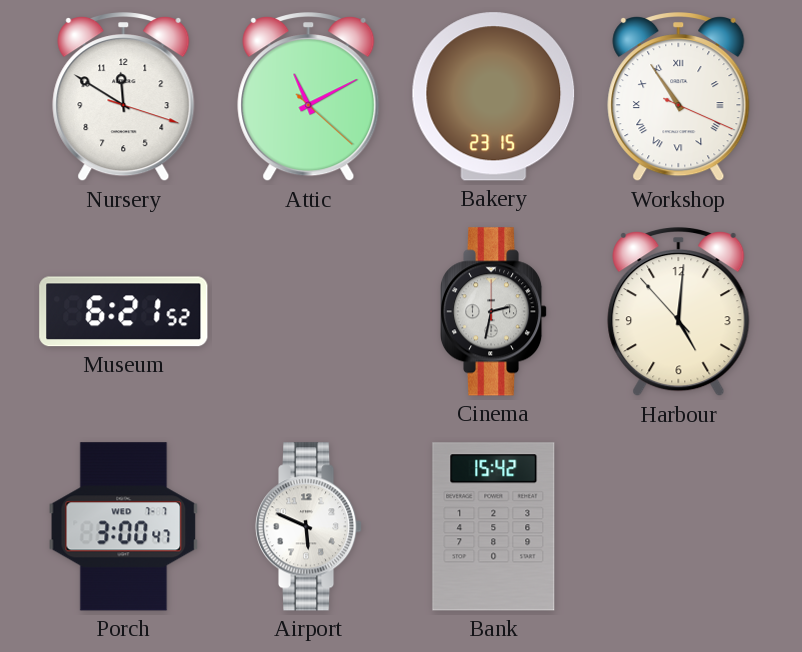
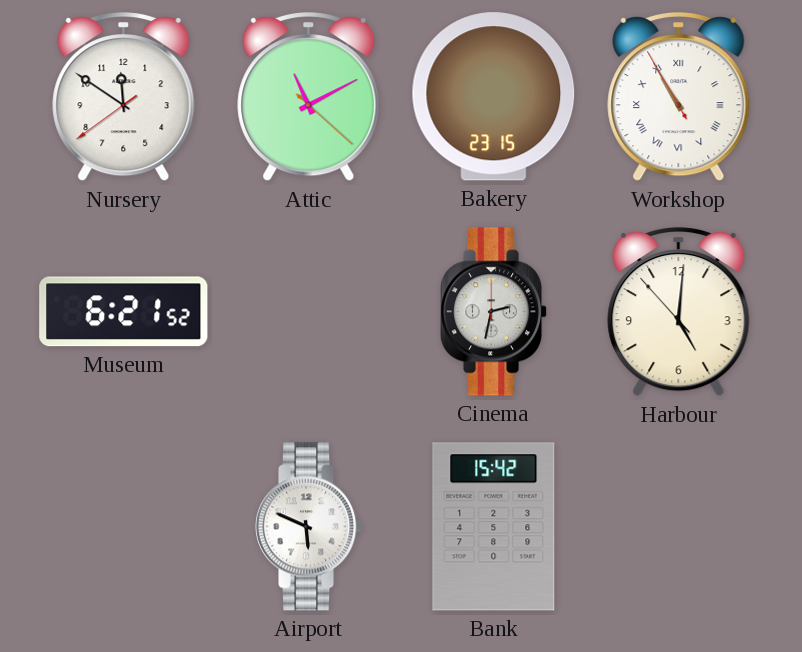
Nursery: 11:50:18 -> 11:50:39
Workshop: 10:54:19 -> 10:54:55
Porch: 3:00 -> none
